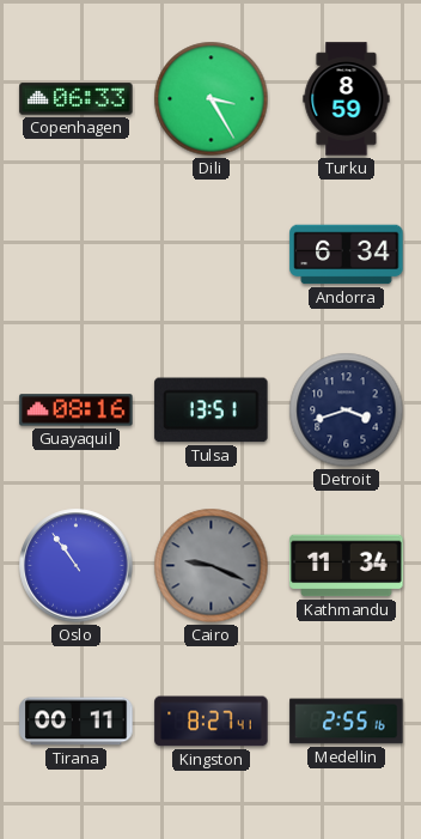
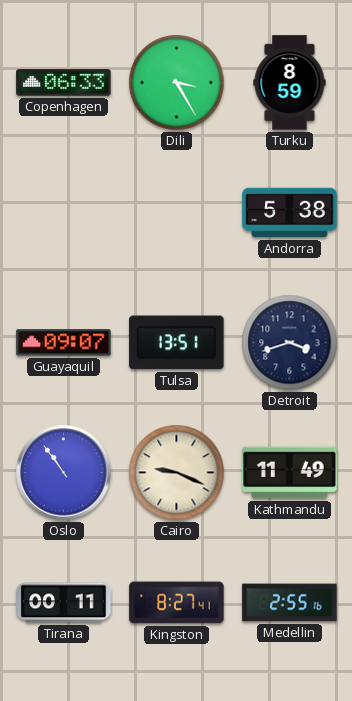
Andorra: 6:34 -> 5:38
Guayaquil: 08:16 -> 09:07
Cairo dial: grey -> cream
Kathmandu: 11:34 -> 11:49
